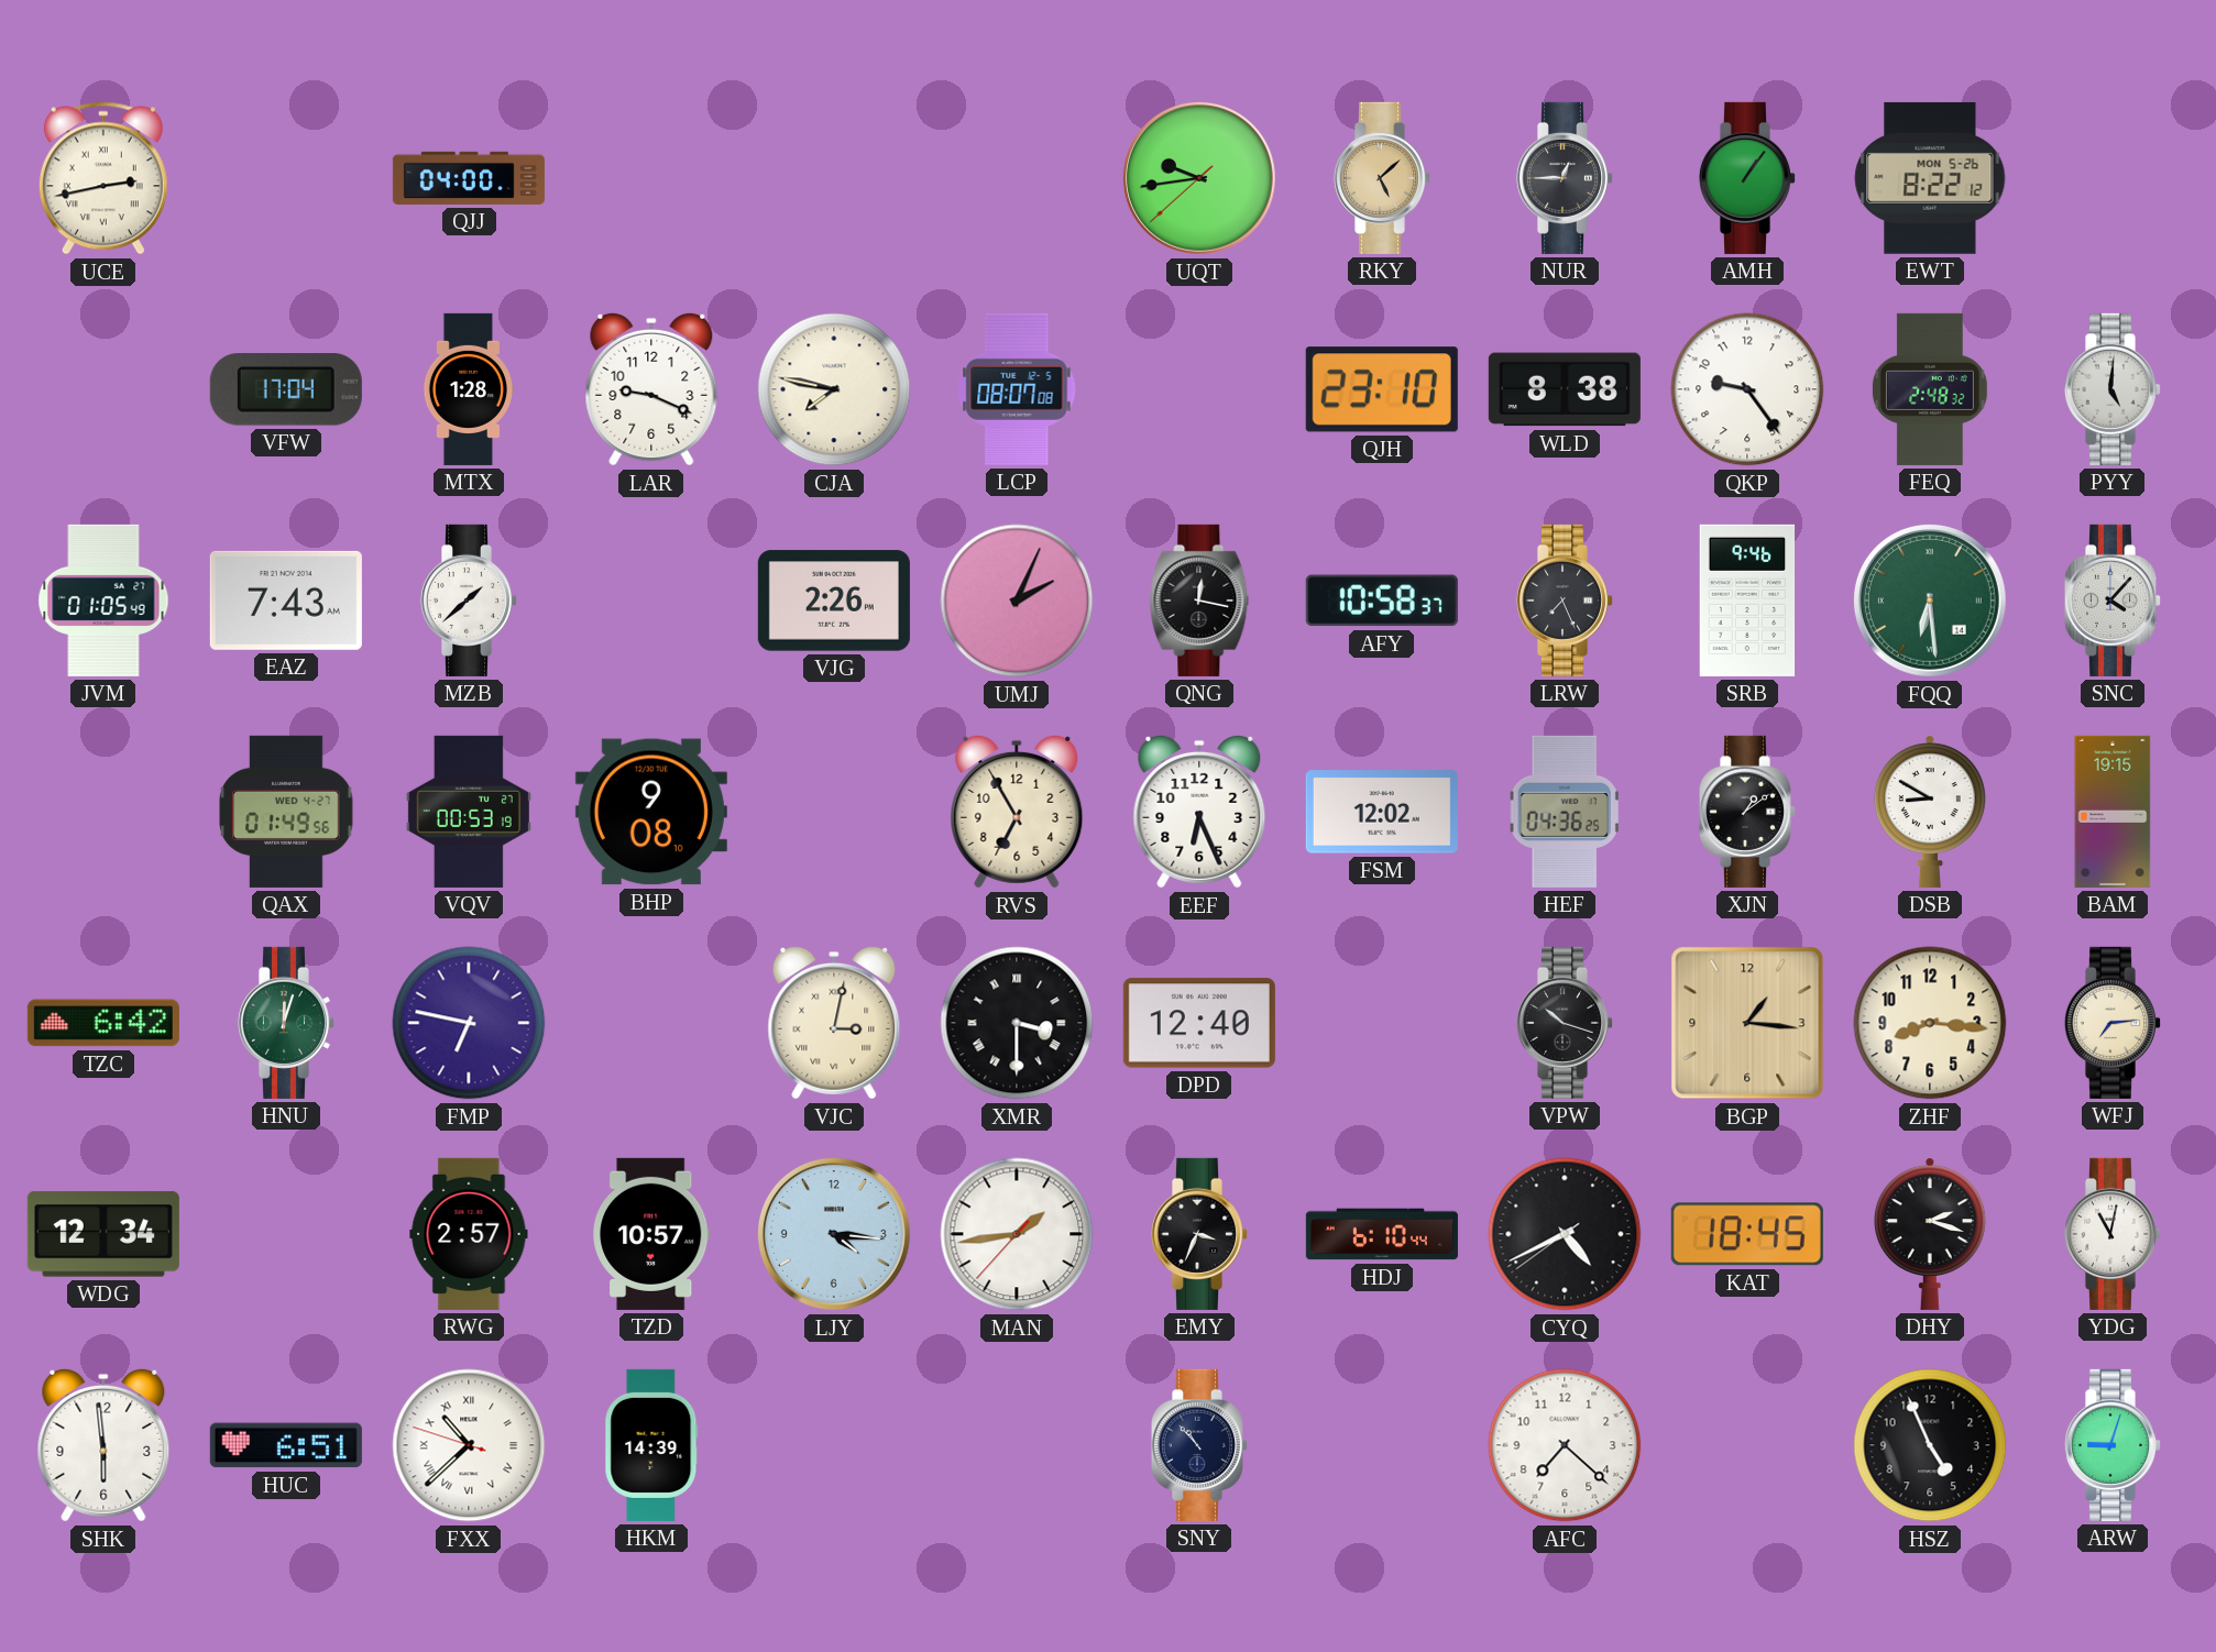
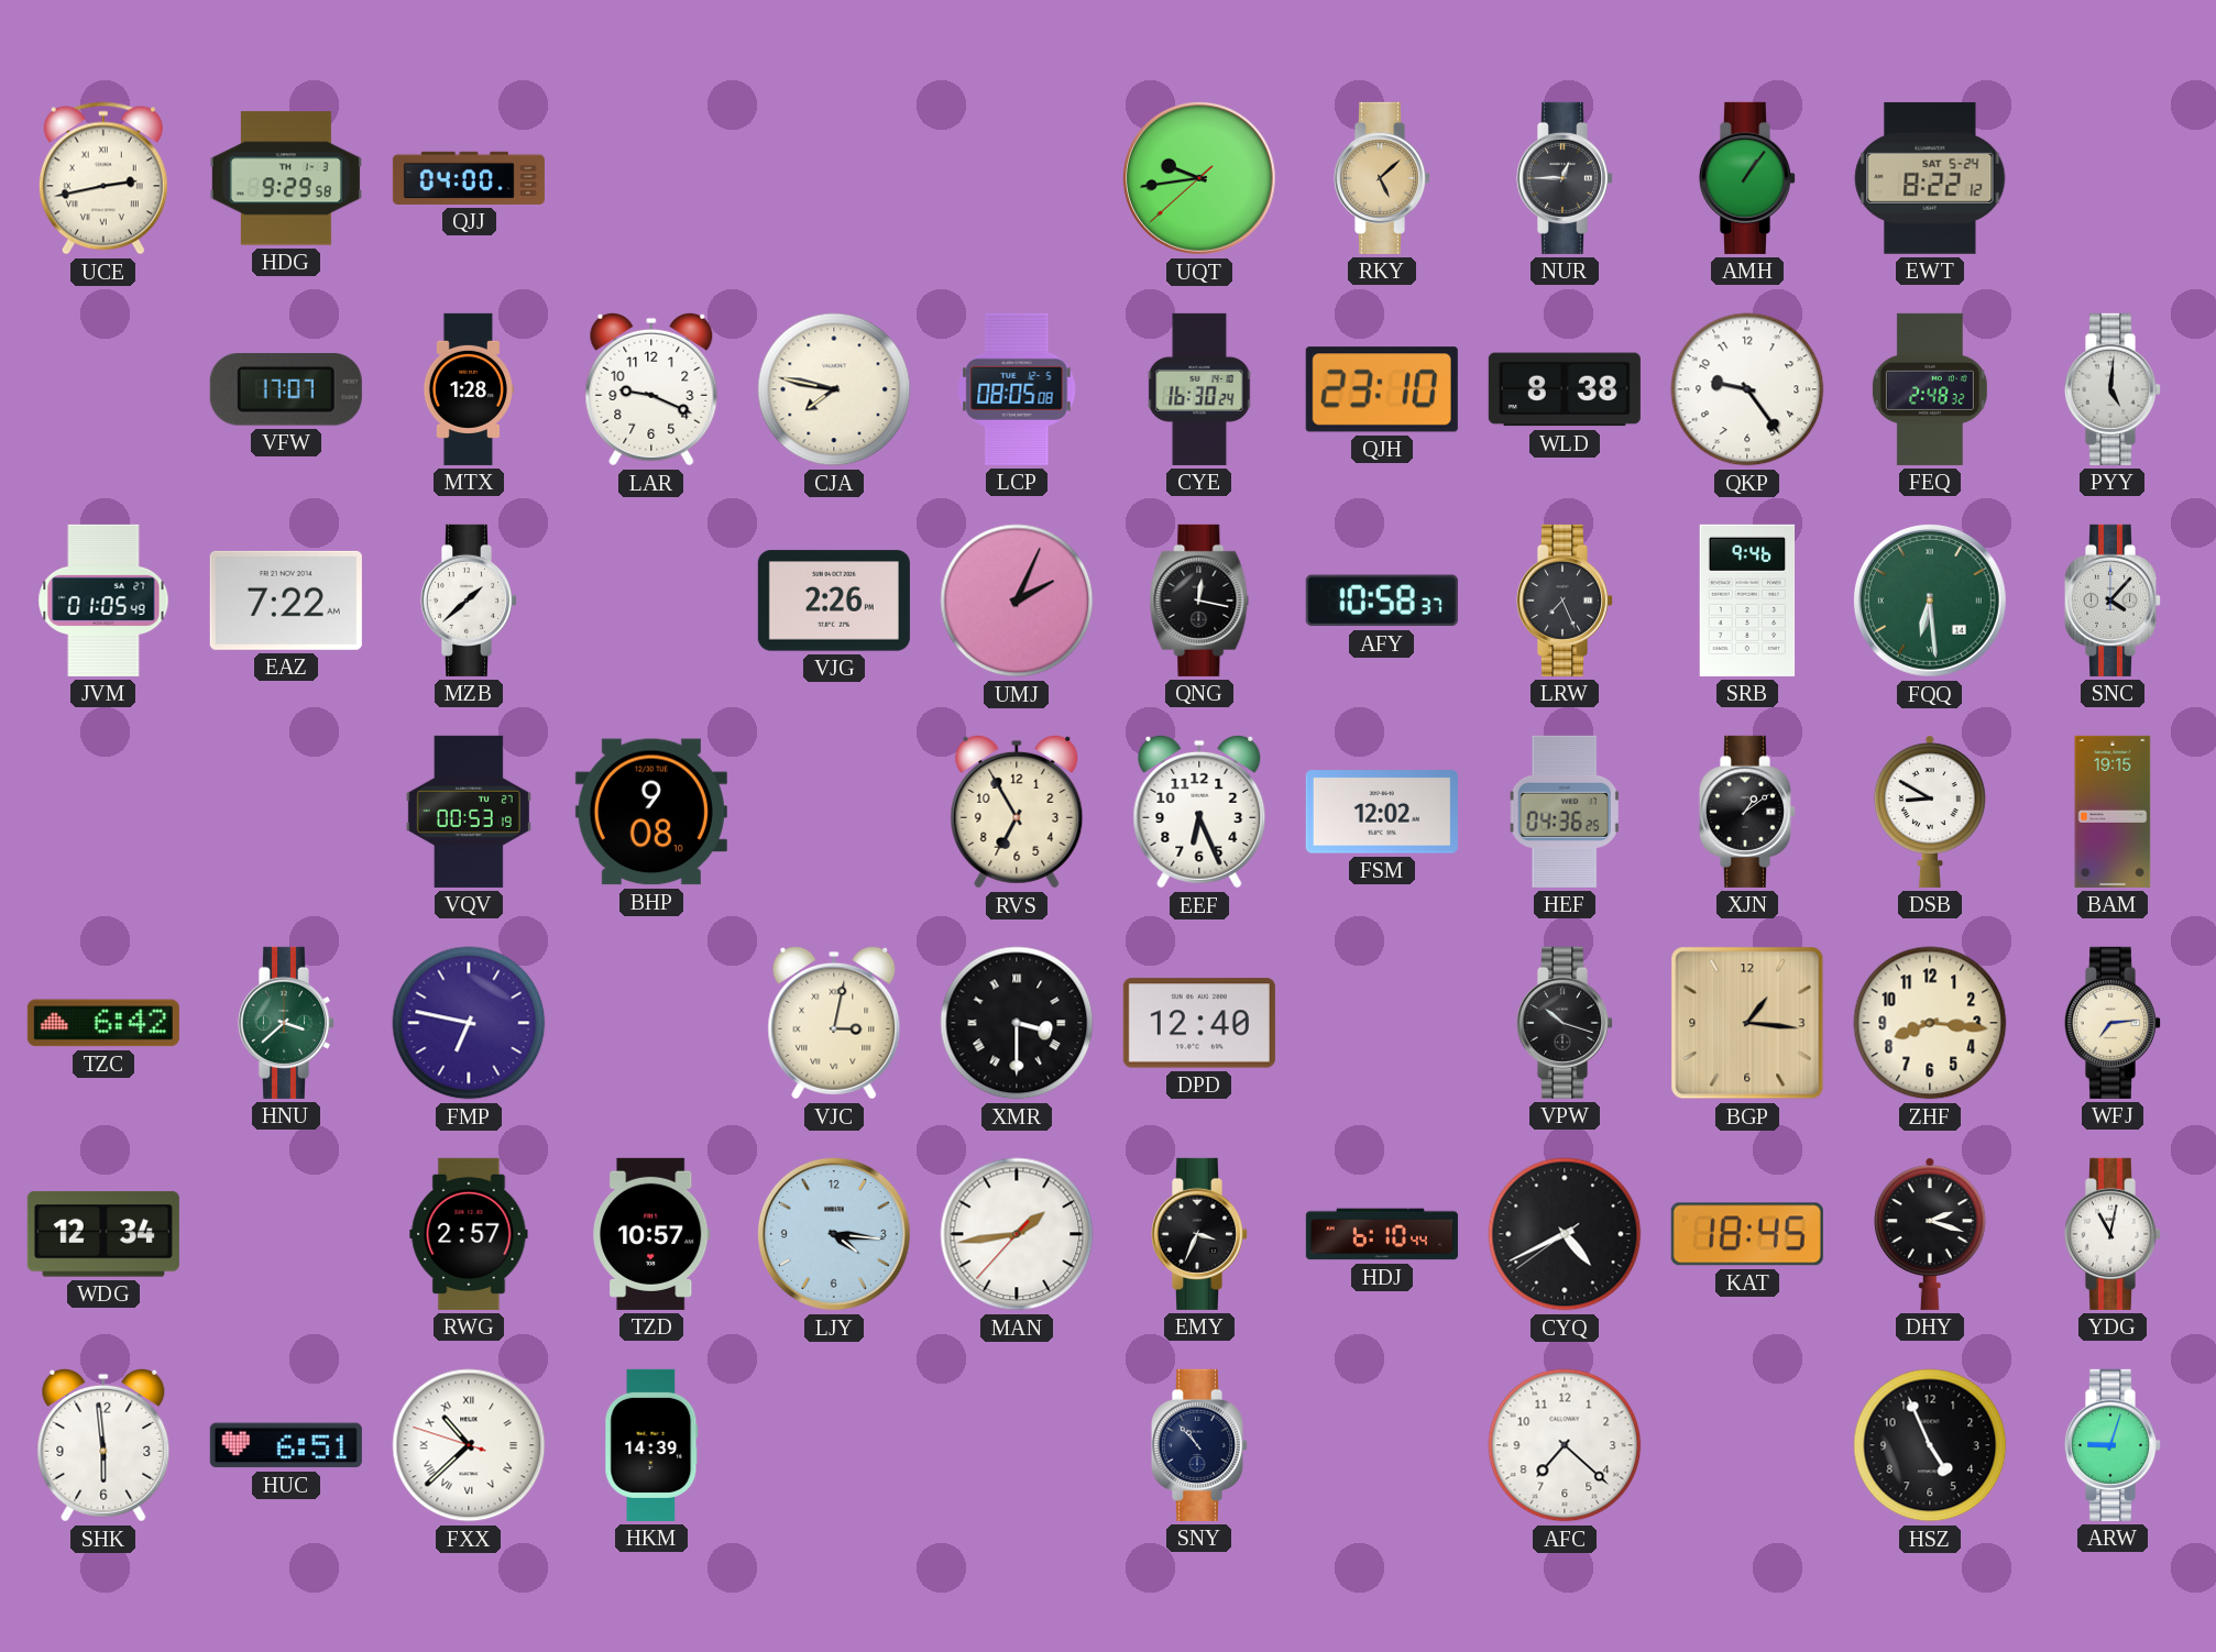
HDG: none -> 9:29
EWT date: MON 5-26 -> SAT 5-24
VFW: 17:04 -> 17:07
LCP: 08:07 -> 08:05
CYE: none -> 16:30
EAZ: 7:43 -> 7:22
QAX: 01:49 -> none
HNU: 12:03 -> 3:38
